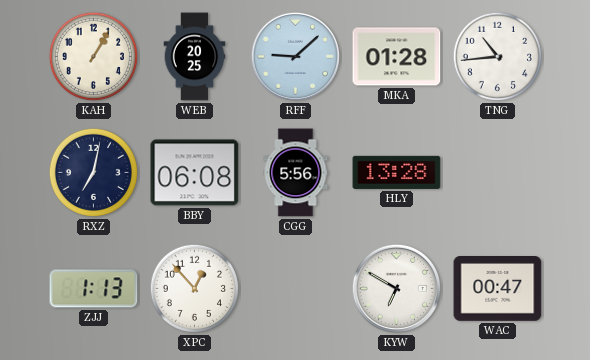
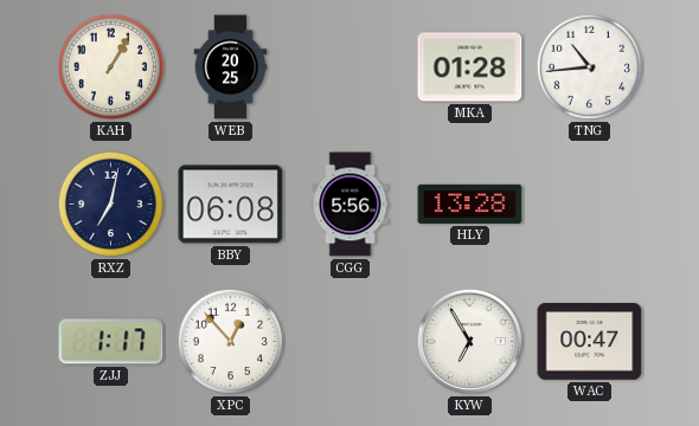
RFF: 9:08 -> none
ZJJ: 1:13 -> 1:17
KYW: 6:50 -> 6:55
